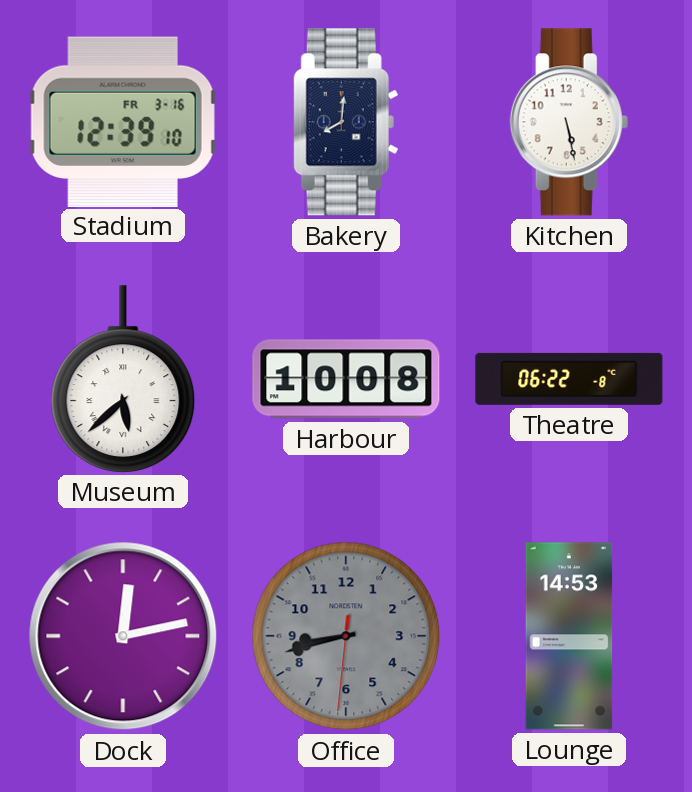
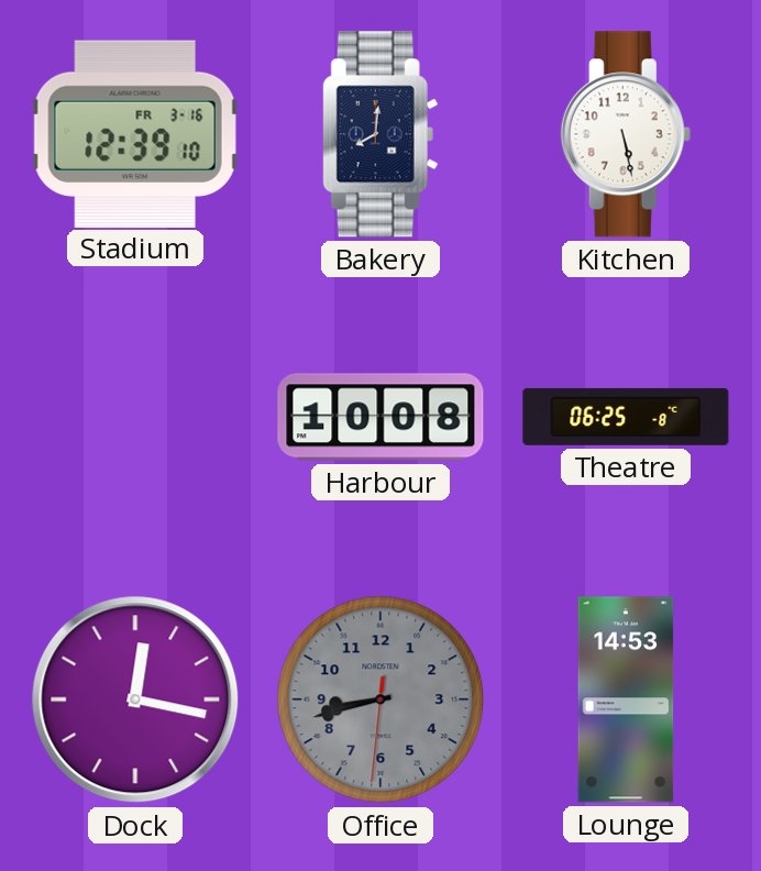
Museum: 5:38 -> none
Theatre: 06:22 -> 06:25
Dock: 12:13 -> 12:17
